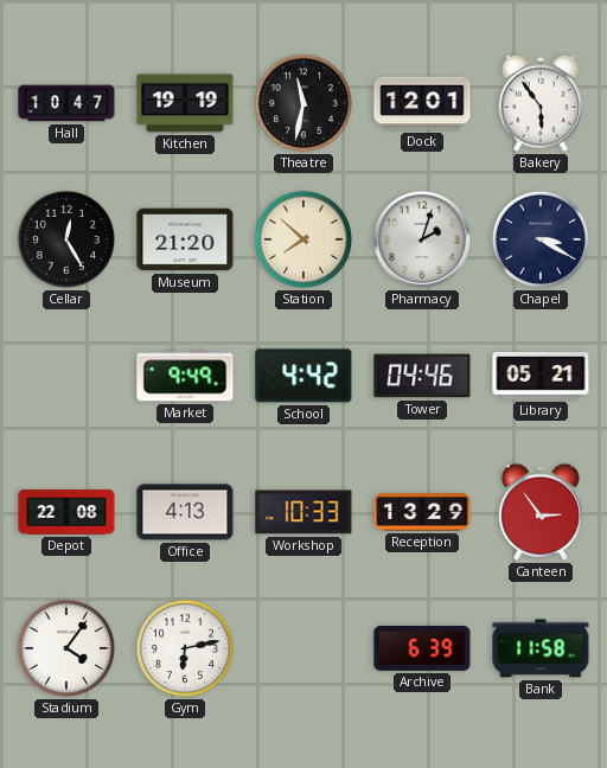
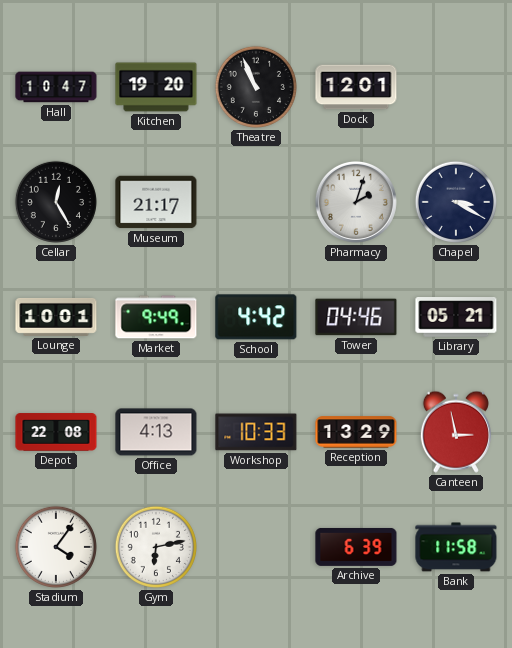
Kitchen: 19:19 -> 19:20
Theatre: 11:32 -> 10:56
Bakery: 5:54 -> none
Museum: 21:20 -> 21:17
Station: 7:52 -> none
Lounge: none -> 10:01
Canteen: 2:54 -> 2:58
